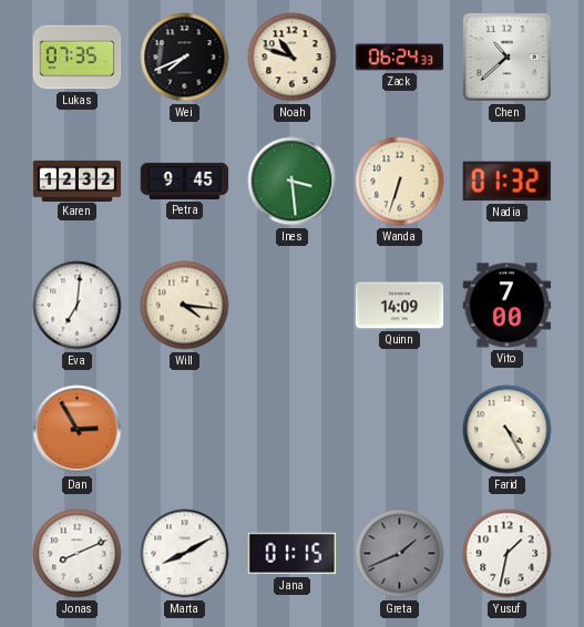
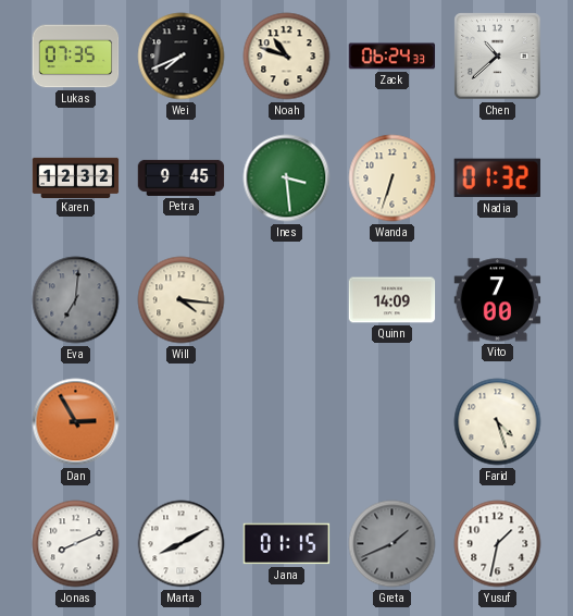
Eva dial: white -> grey
Farid: 4:25 -> 4:27
